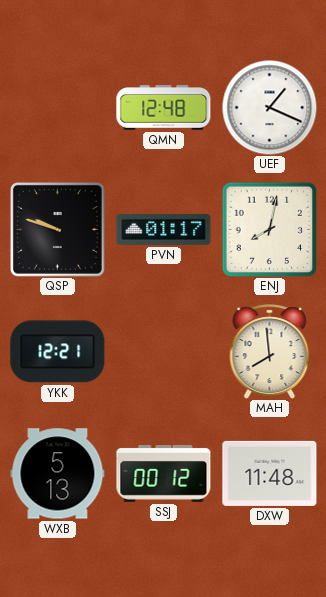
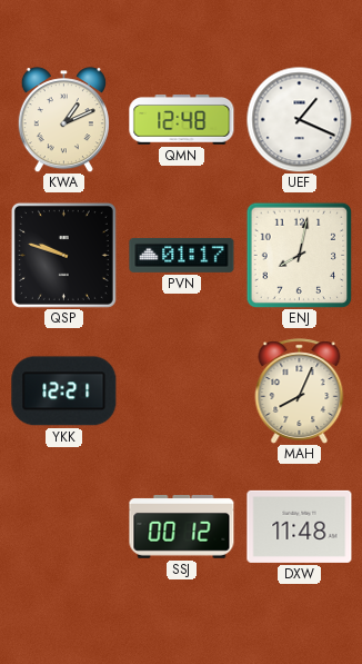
KWA: none -> 1:11
MAH: 7:59 -> 8:04
WXB: 5:13 -> none
